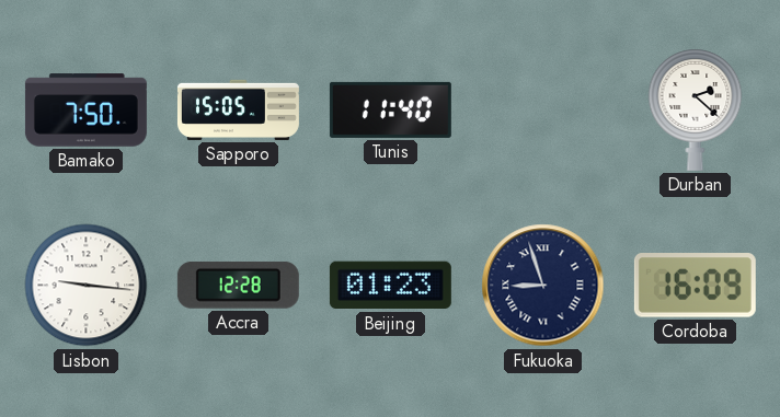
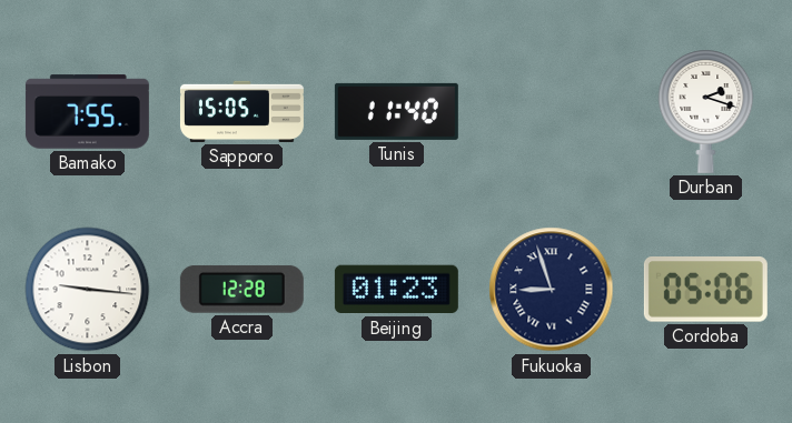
Bamako: 7:50 -> 7:55
Durban: 2:22 -> 2:18
Cordoba: 16:09 -> 05:06
